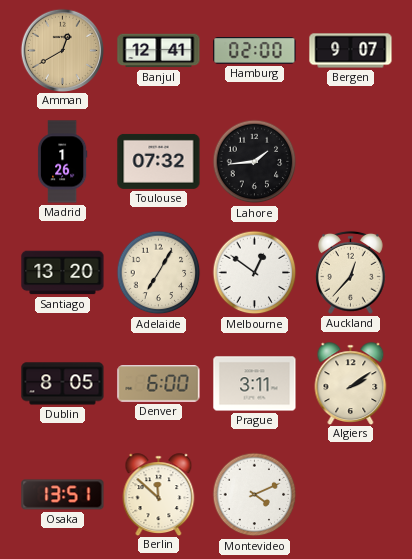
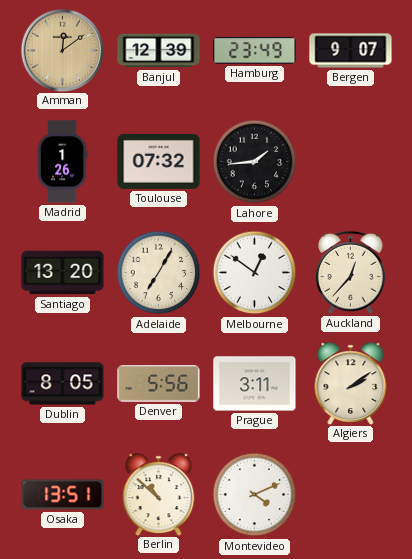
Amman: 12:40 -> 12:09
Banjul: 12:41 -> 12:39
Hamburg: 02:00 -> 23:49
Denver: 6:00 -> 5:56
Berlin: 11:52 -> 10:52
